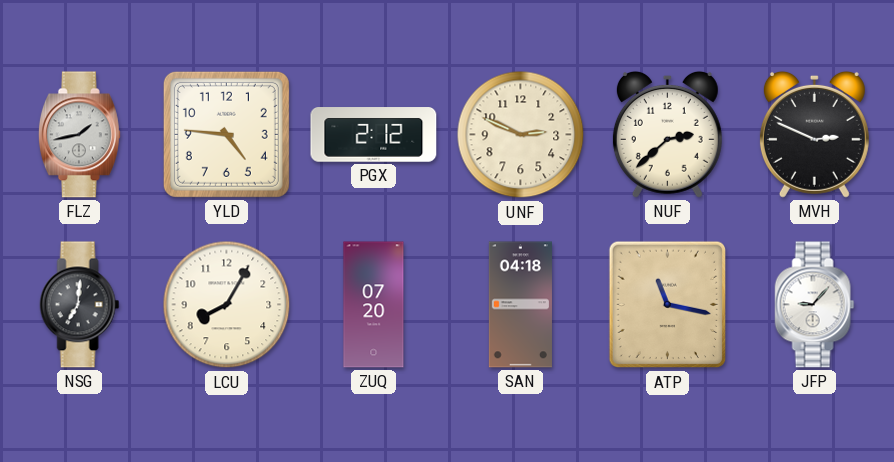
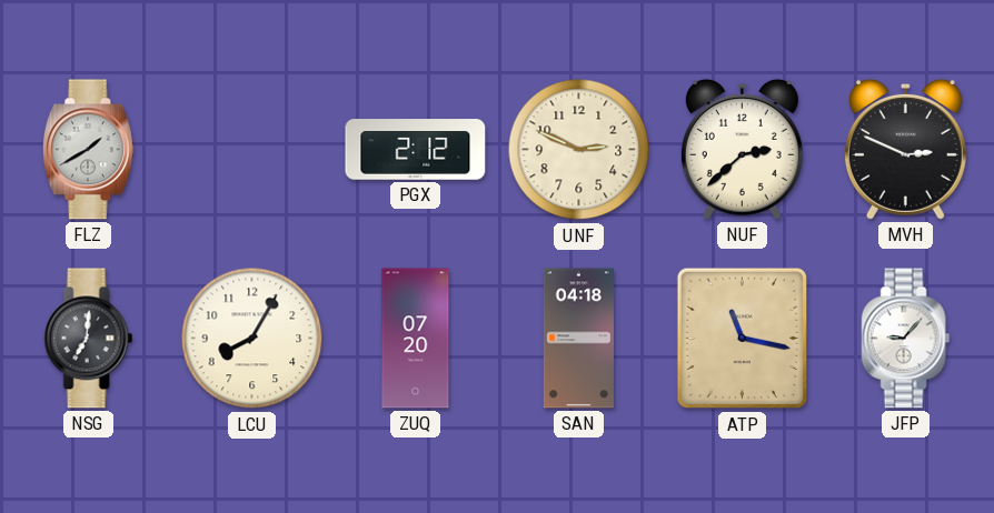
FLZ: 1:43 -> 1:40
YLD: 4:46 -> none
